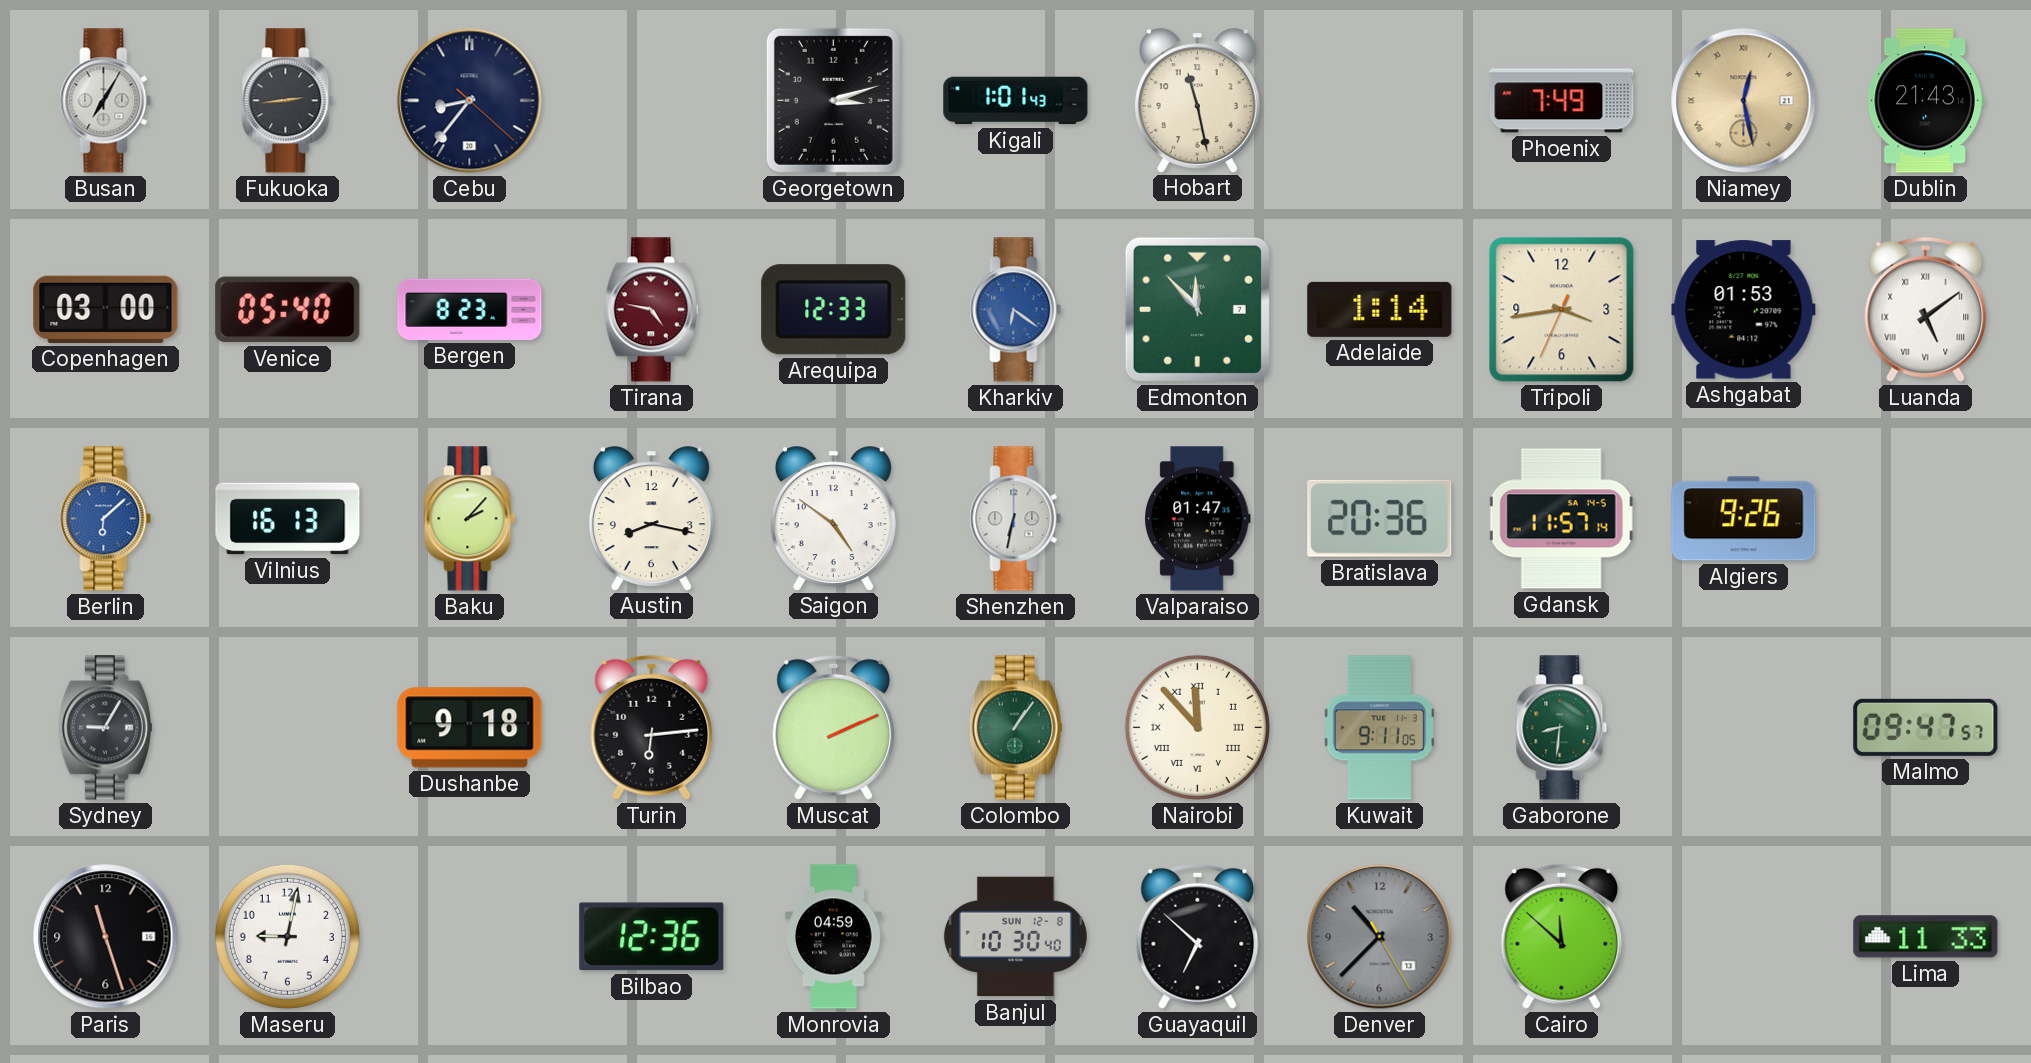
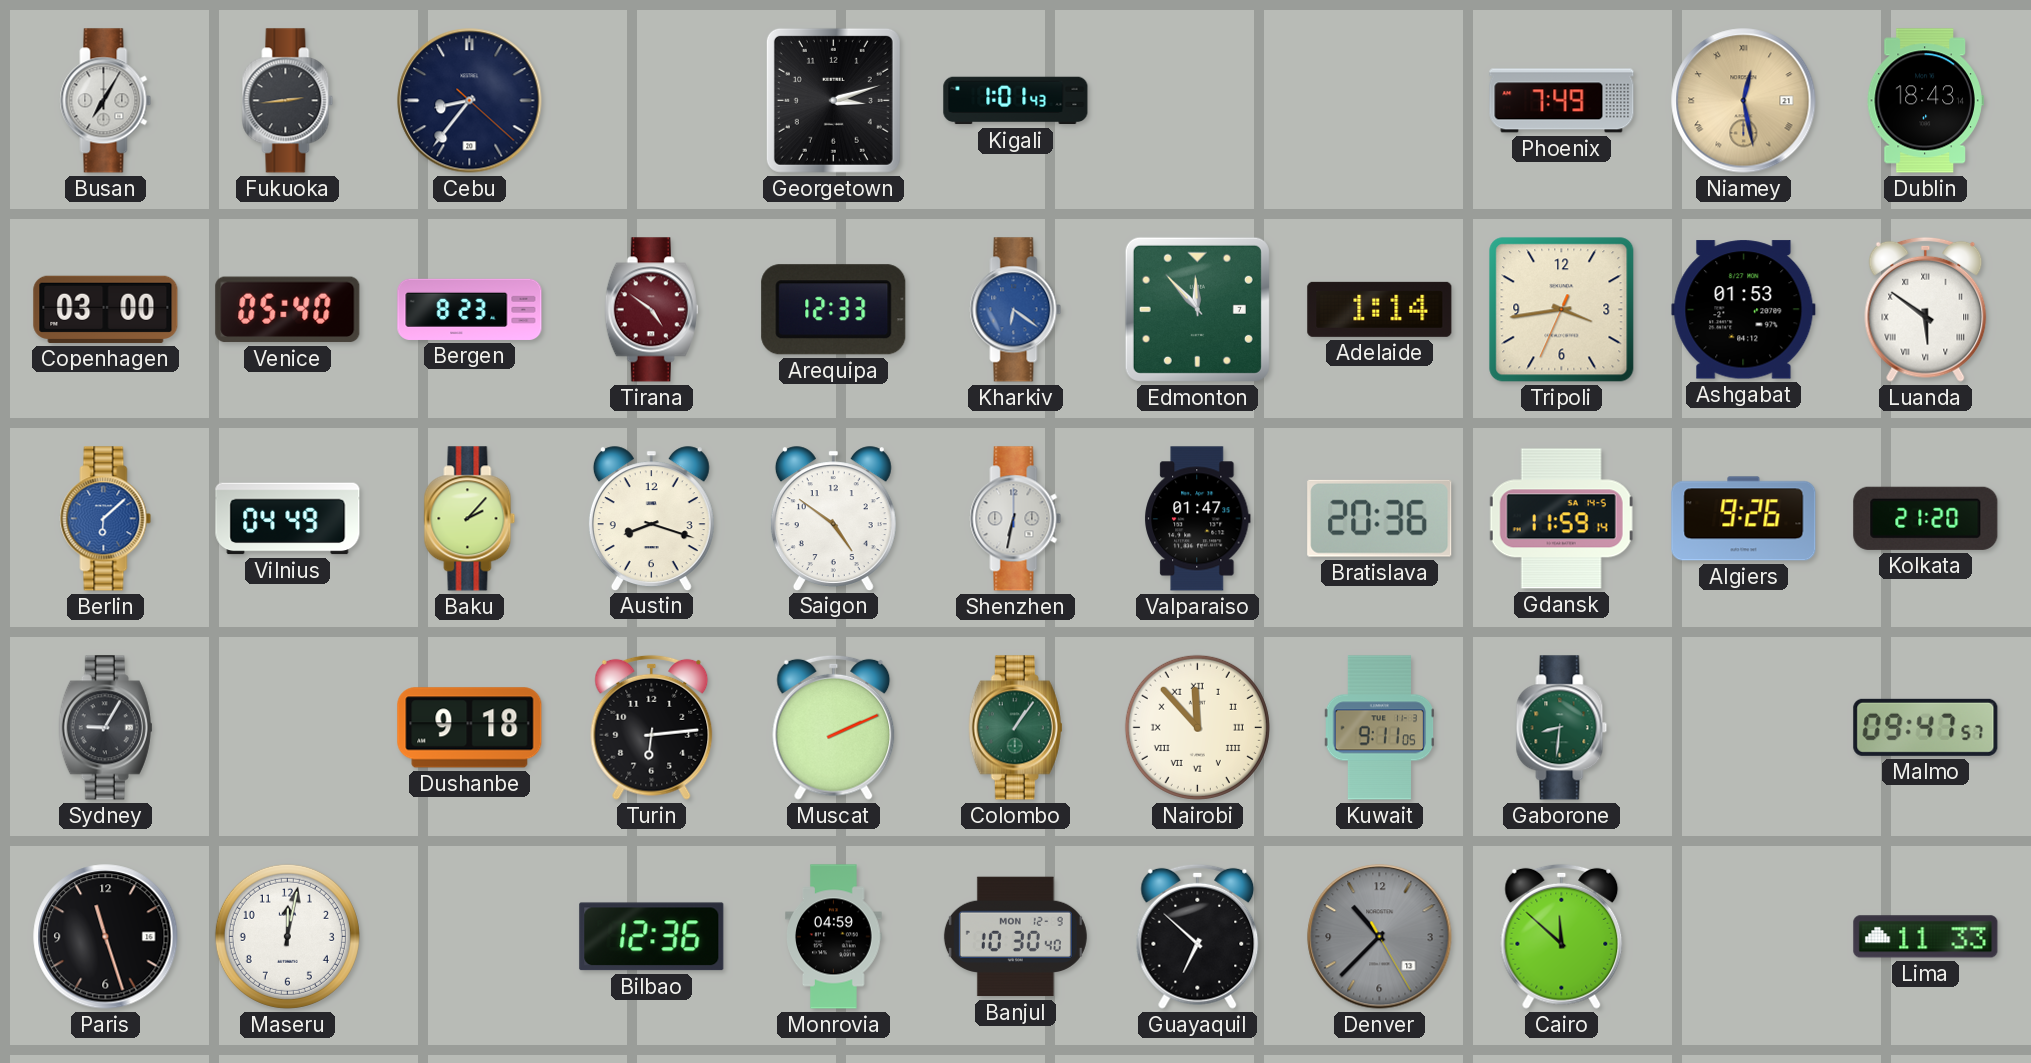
Hobart: 11:28 -> none
Dublin: 21:43 -> 18:43
Tirana: 4:47 -> 4:51
Luanda: 5:09 -> 5:51
Vilnius: 16:13 -> 04:49
Austin: 8:17 -> 8:18
Gdansk: 11:57 -> 11:59
Kolkata: none -> 21:20
Maseru: 9:02 -> 12:02
Banjul date: SUN 12-8 -> MON 12-9
